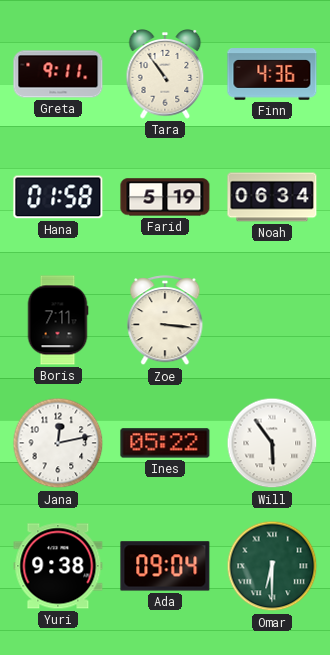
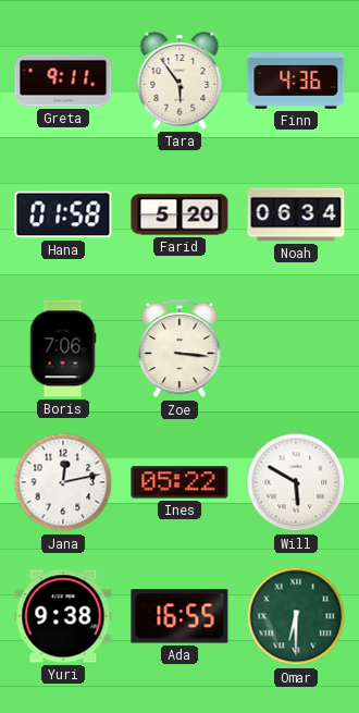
Tara: 10:54 -> 5:54
Farid: 5:19 -> 5:20
Boris: 7:11 -> 7:06
Will: 5:54 -> 5:50
Ada: 09:04 -> 16:55
